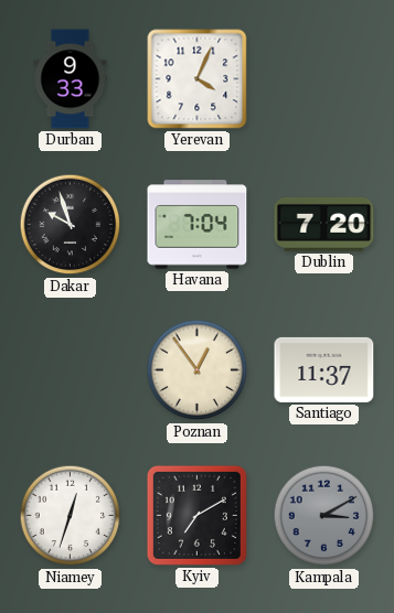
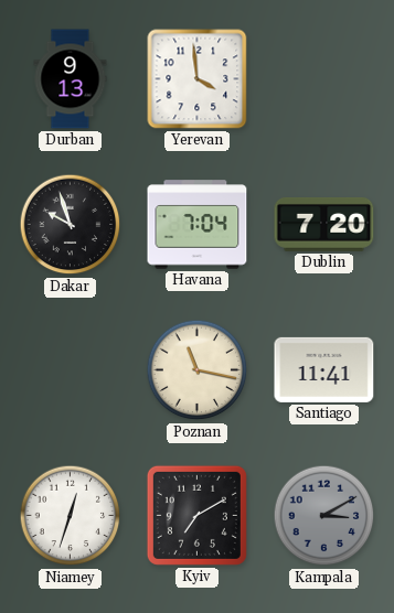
Durban: 9:33 -> 9:13
Yerevan: 4:04 -> 3:59
Poznan: 12:54 -> 11:17
Santiago: 11:37 -> 11:41
